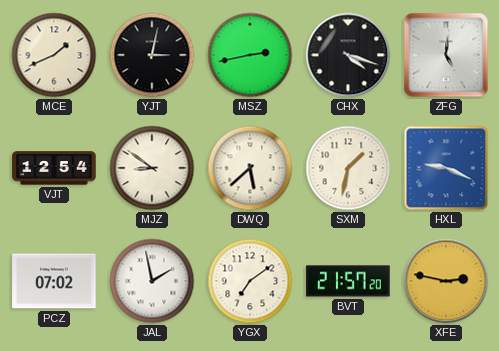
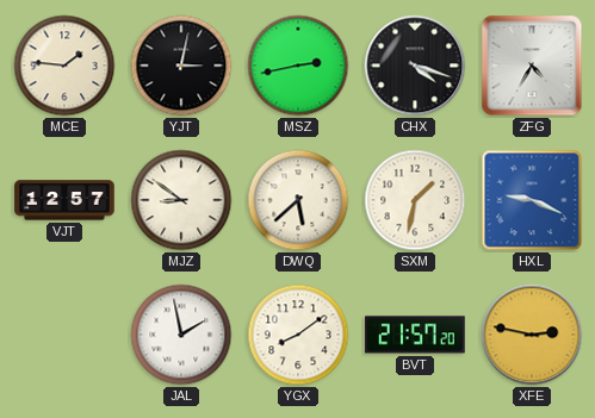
MCE: 1:41 -> 1:46
ZFG: 5:01 -> 4:35
VJT: 12:54 -> 12:57
PCZ: 07:02 -> none
YGX: 7:09 -> 8:09
